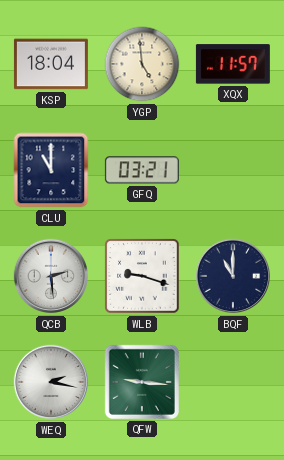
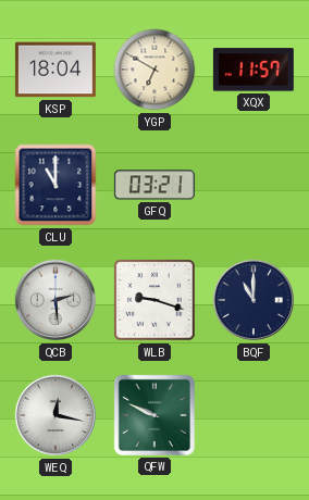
YGP: 4:59 -> 6:50
WEQ: 2:17 -> 12:17
QFW: 9:16 -> 9:49
